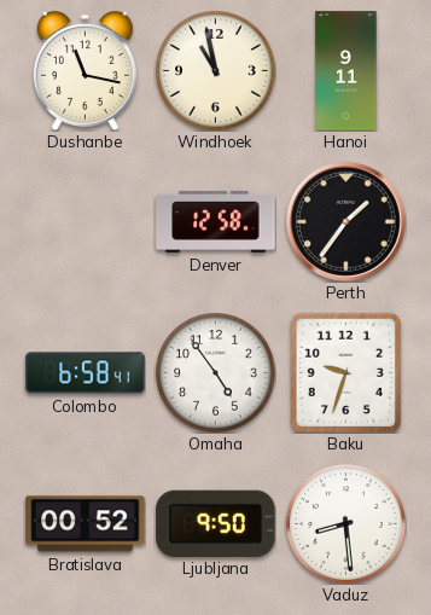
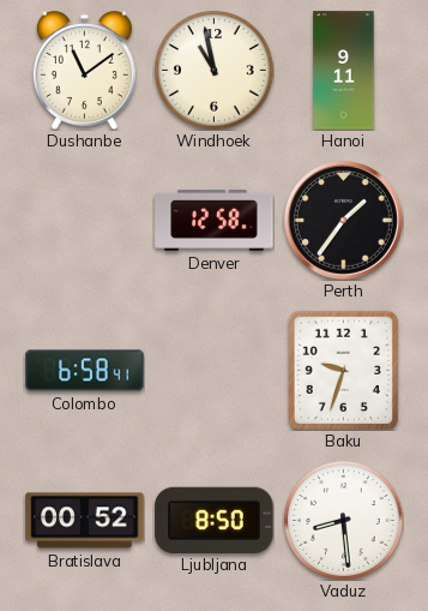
Dushanbe: 11:17 -> 11:09
Omaha: 4:54 -> none
Ljubljana: 9:50 -> 8:50
